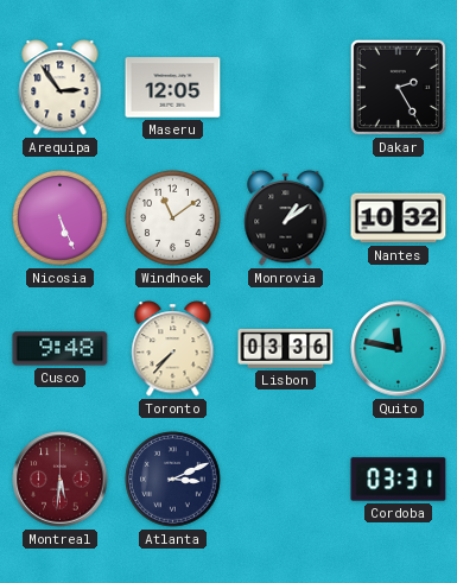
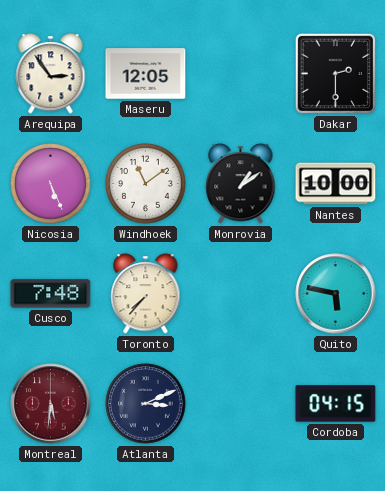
Dakar: 2:25 -> 2:30
Nantes: 10:32 -> 10:00
Cusco: 9:48 -> 7:48
Lisbon: 03:36 -> none
Quito: 11:47 -> 5:47
Cordoba: 03:31 -> 04:15
